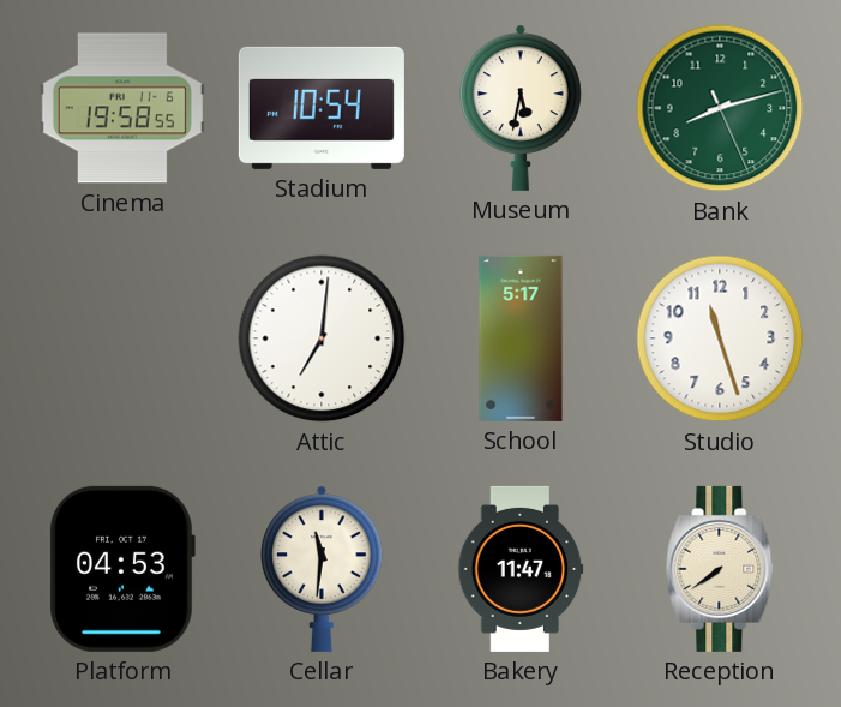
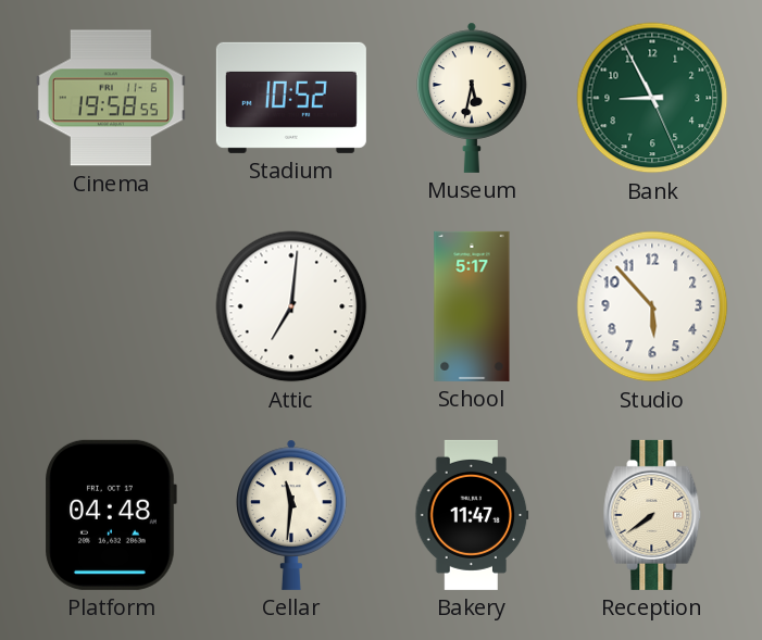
Stadium: 10:54 -> 10:52
Bank: 8:12 -> 8:55
Studio: 11:27 -> 5:53
Platform: 04:53 -> 04:48
